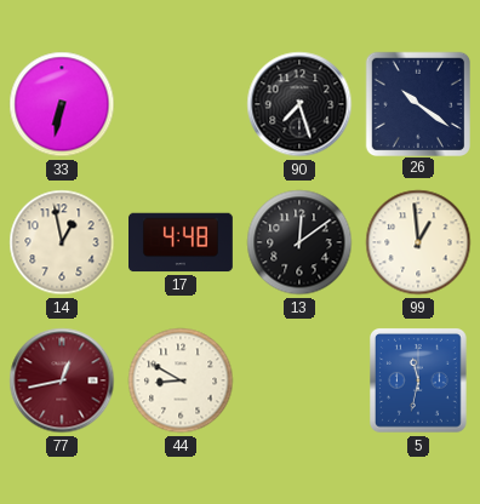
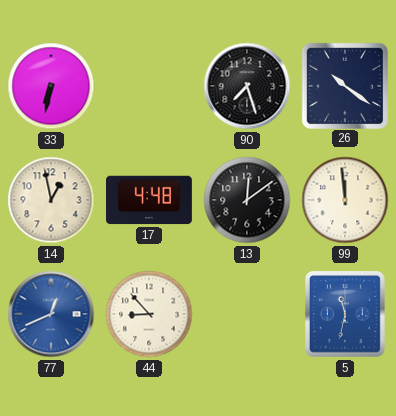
99: 12:59 -> 11:59
77: 12:43 -> 12:41
77 dial: burgundy -> blue
44: 8:50 -> 8:53
